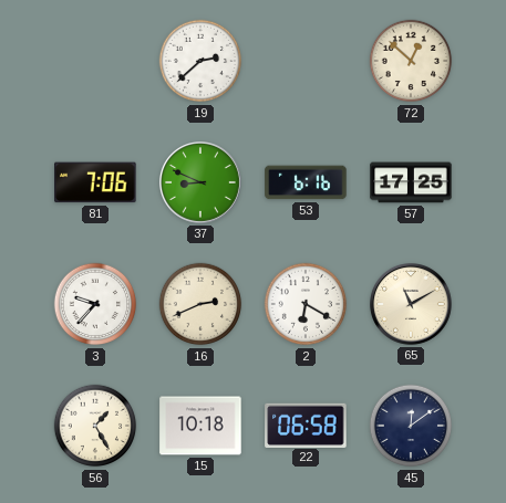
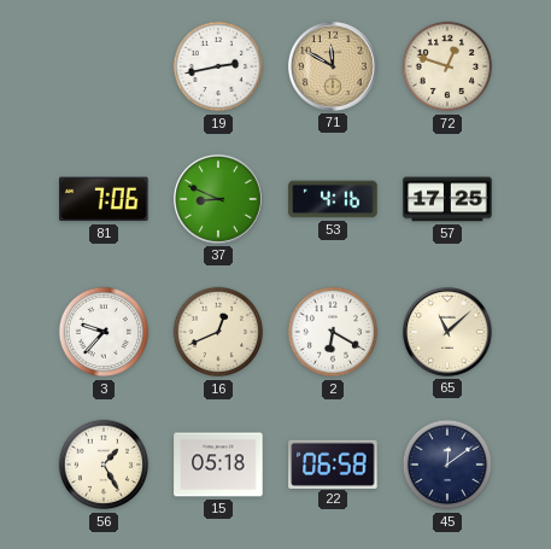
19: 2:38 -> 2:43
71: none -> 11:50
72: 12:52 -> 12:48
53: 6:16 -> 4:16
16: 2:41 -> 12:41
65: 11:10 -> 11:08
15: 10:18 -> 05:18
